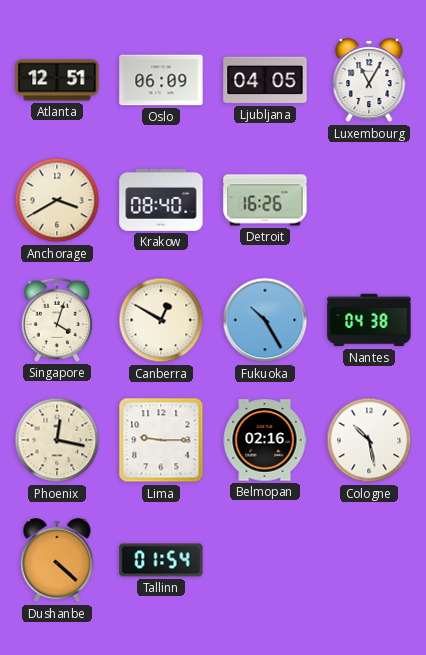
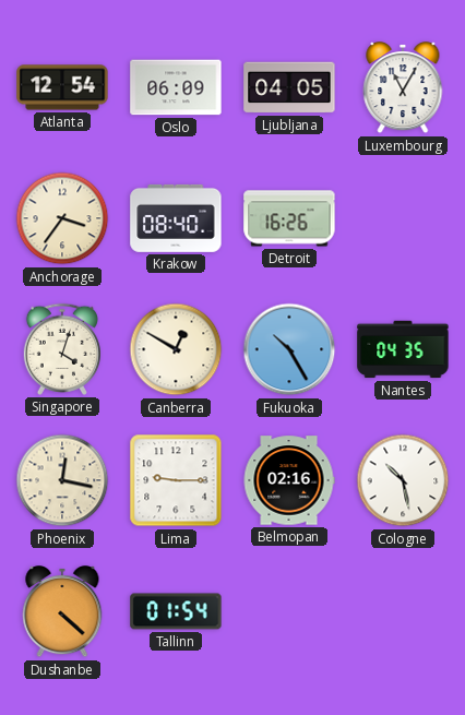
Atlanta: 12:51 -> 12:54
Anchorage: 3:40 -> 3:36
Nantes: 04:38 -> 04:35
